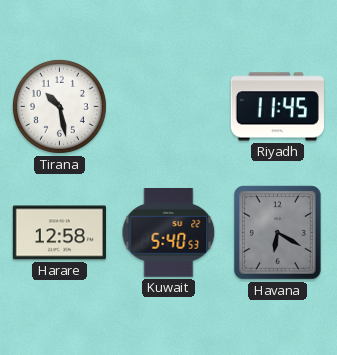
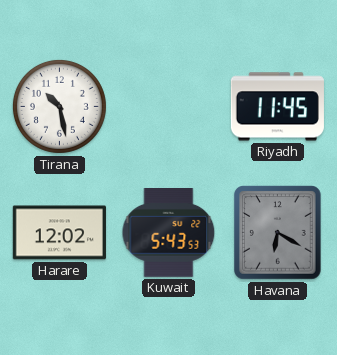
Harare: 12:58 -> 12:02
Kuwait: 5:40 -> 5:43
